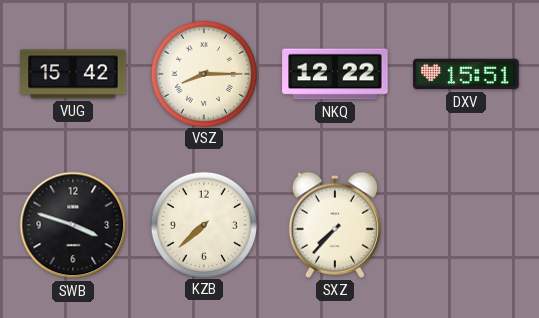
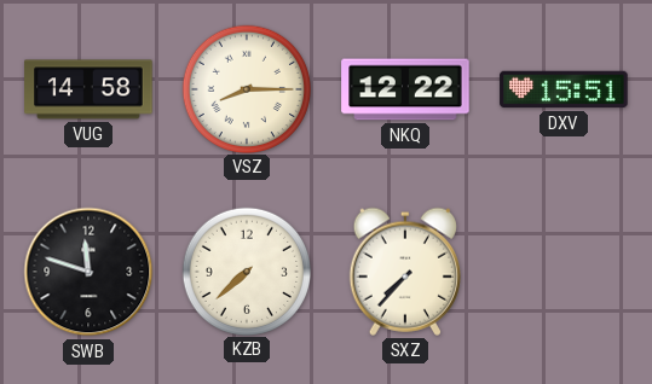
VUG: 15:42 -> 14:58
SWB: 3:48 -> 11:48
